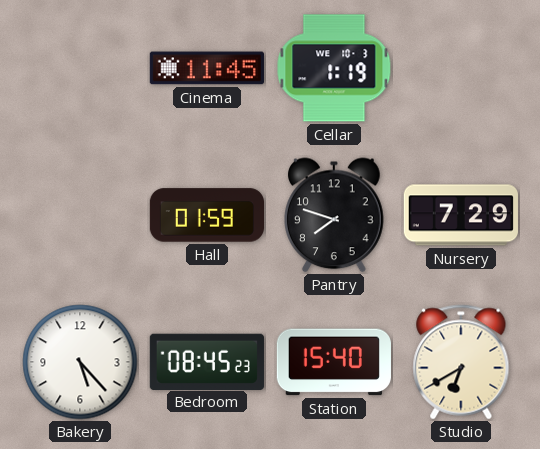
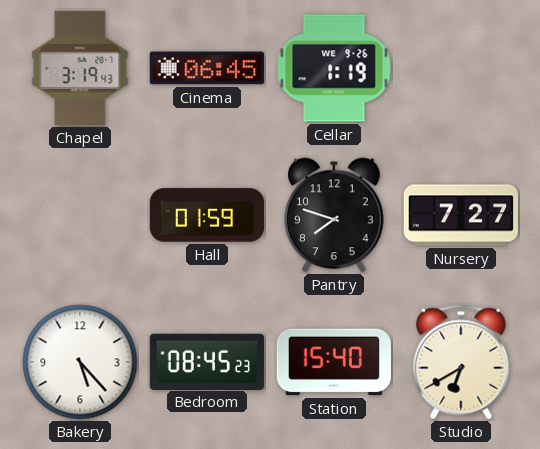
Chapel: none -> 3:19
Cinema: 11:45 -> 06:45
Cellar date: WE 10-3 -> WE 9-26
Nursery: 7:29 -> 7:27
